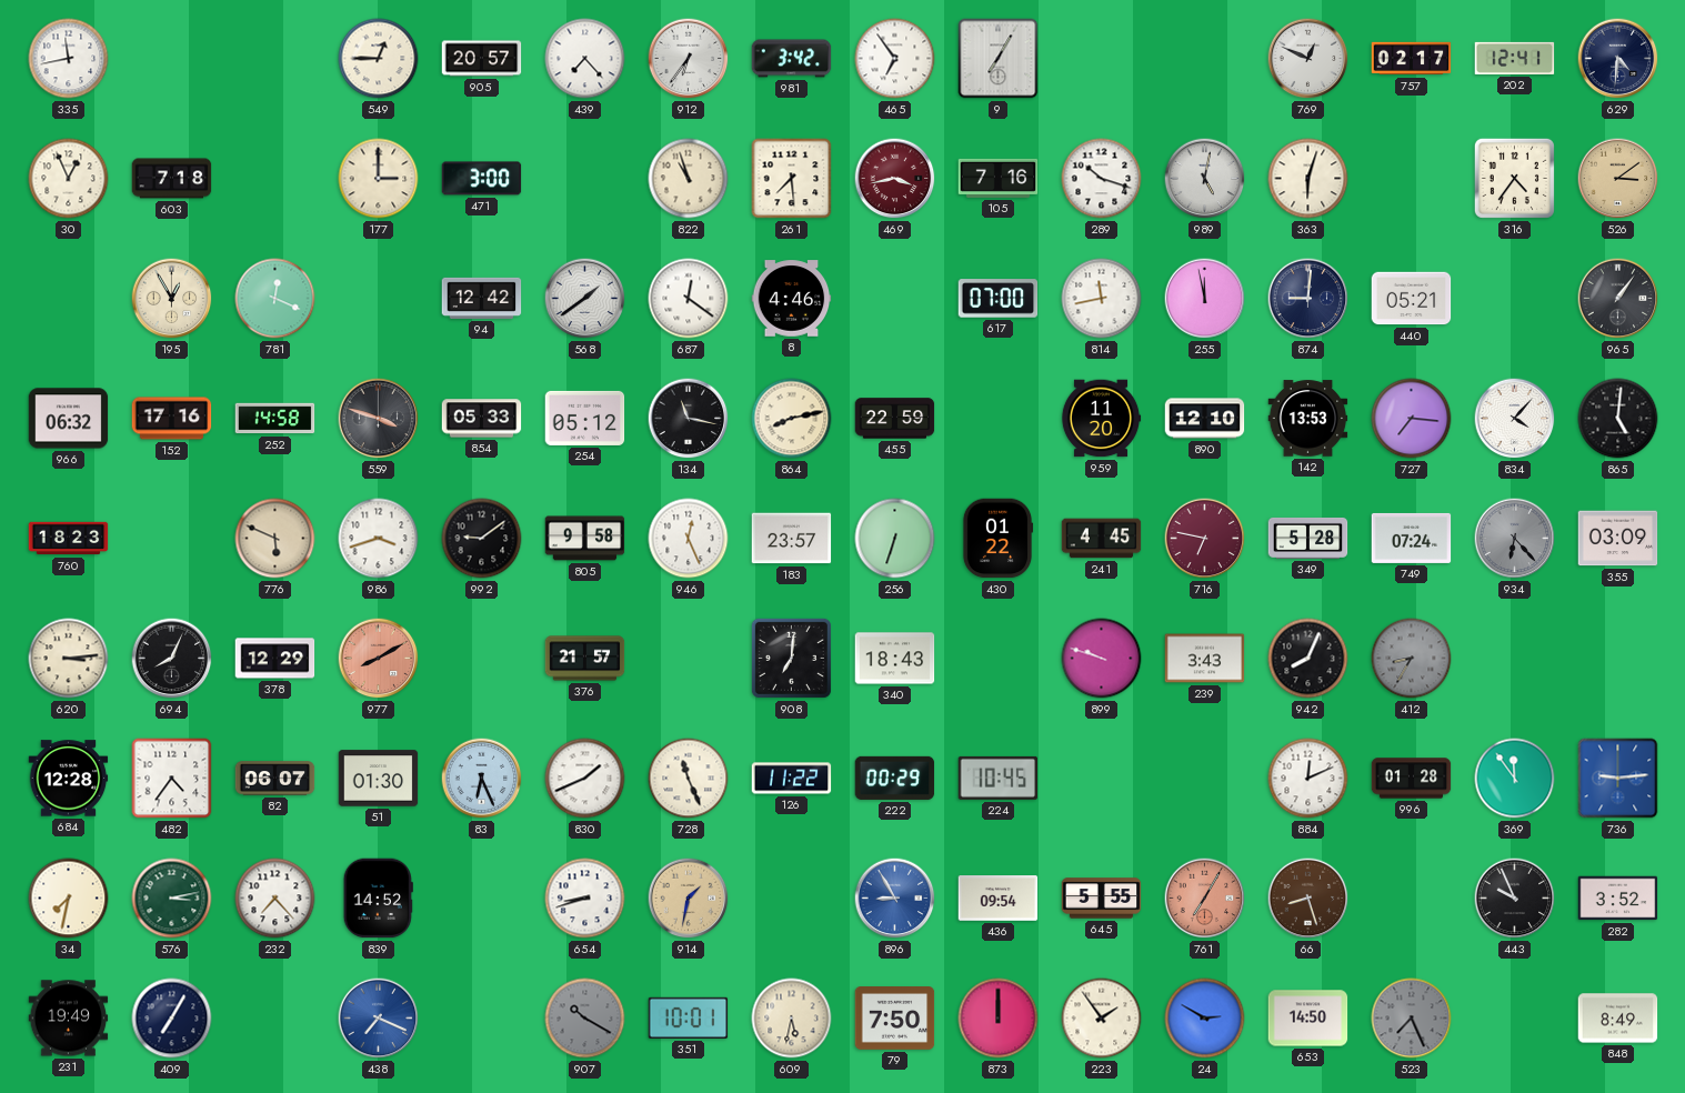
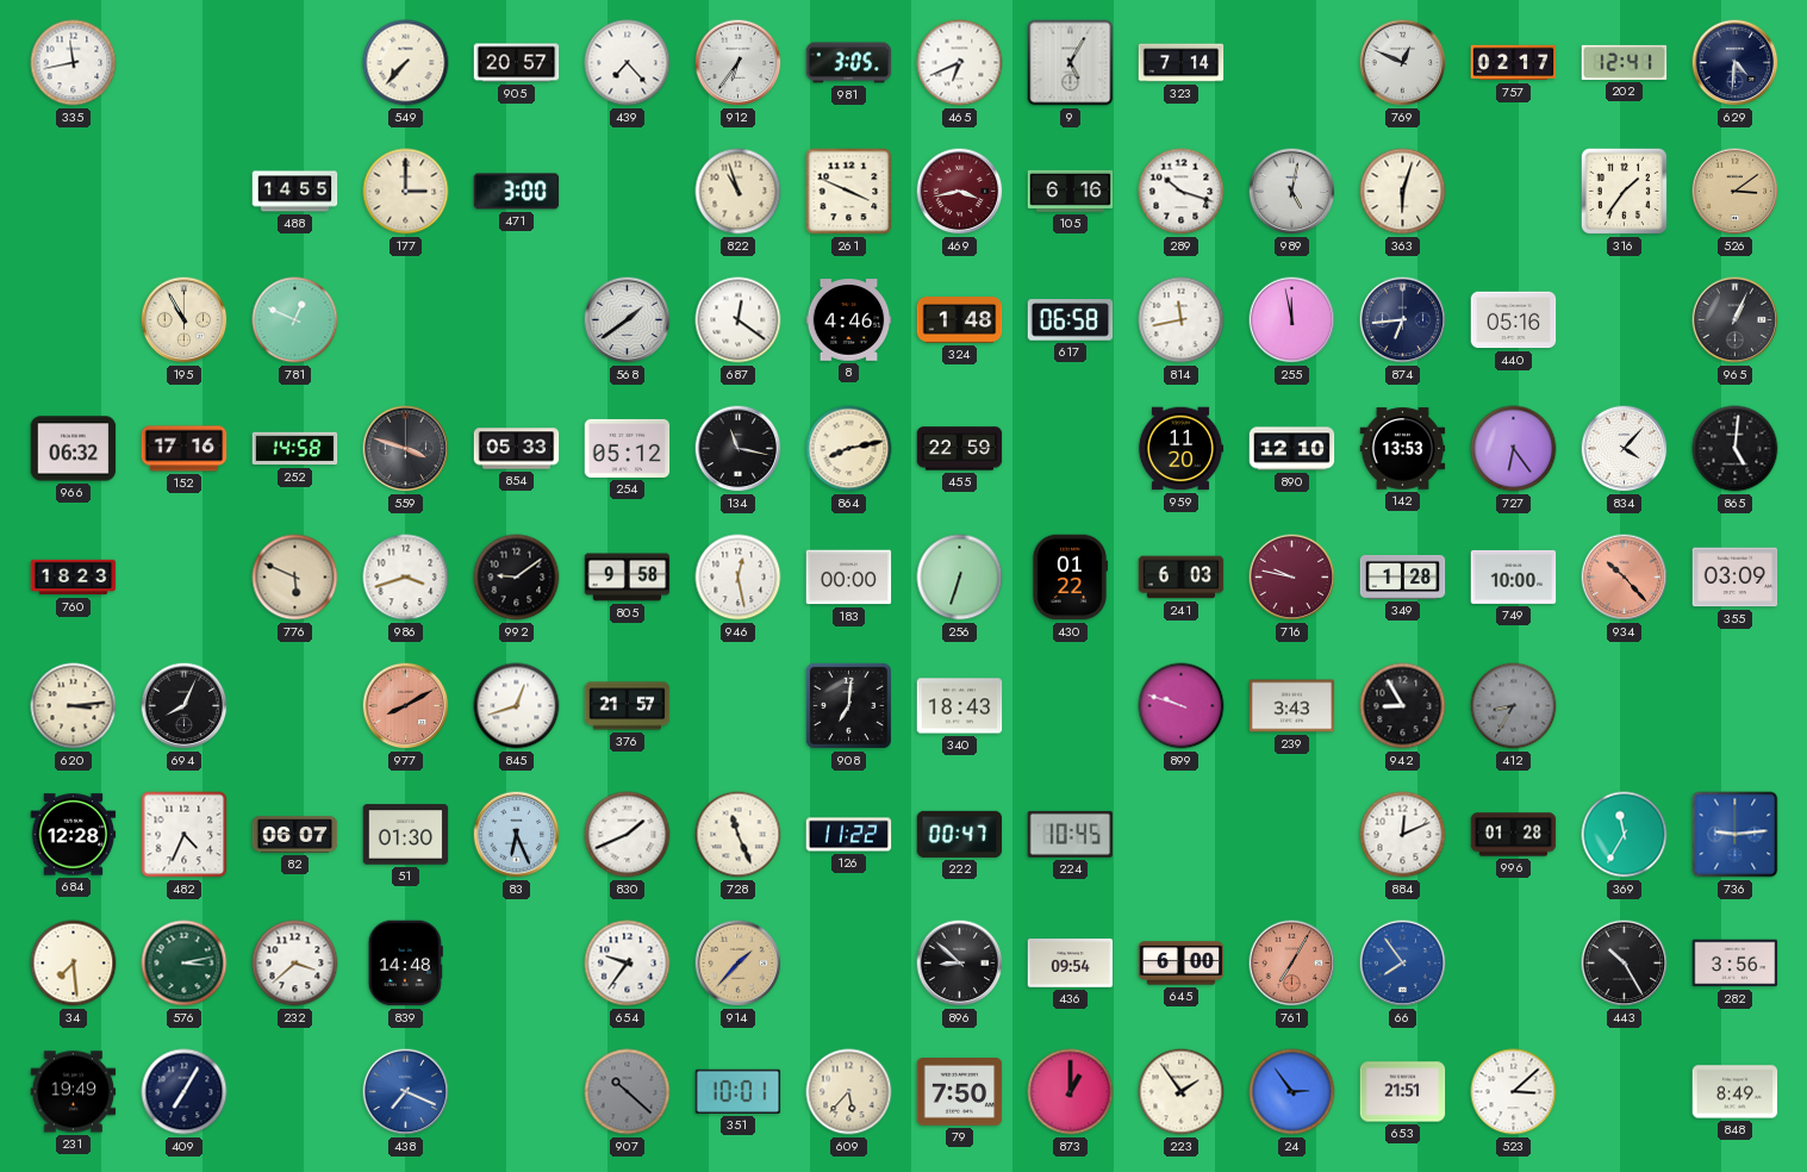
549: 12:45 -> 7:37
981: 3:42 -> 3:05
465: 6:54 -> 6:41
9: 7:05 -> 5:05
323: none -> 7:14
30: 12:56 -> none
603: 7:18 -> none
488: none -> 14:55
261: 7:29 -> 3:49
105: 7:16 -> 6:16
316: 4:36 -> 1:36
195: 12:55 -> 10:55
781: 12:19 -> 12:49
94: 12:42 -> none
324: none -> 1:48
617: 07:00 -> 06:58
874: 9:01 -> 6:44
440: 05:21 -> 05:16
965: 1:06 -> 1:04
727: 7:16 -> 6:24
946: 12:26 -> 12:28
183: 23:57 -> 00:00
241: 4:45 -> 6:03
716: 6:47 -> 9:47
349: 5:28 -> 1:28
749: 07:24 -> 10:00
934: 6:23 -> 10:23
934 dial: grey -> salmon
378: 12:29 -> none
845: none -> 12:42
942: 8:04 -> 8:55
482: 4:36 -> 4:34
222: 00:29 -> 00:47
369: 11:54 -> 11:35
34: 7:32 -> 7:29
232: 7:23 -> 3:38
839: 14:52 -> 14:48
654: 8:42 -> 9:36
914: 1:32 -> 1:37
896: 8:55 -> 8:52
896 dial: blue -> black
645: 5:55 -> 6:00
66: 8:27 -> 7:54
66 dial: brown -> blue
443: 9:56 -> 10:25
282: 3:52 -> 3:56
907: 10:20 -> 10:22
609: 5:32 -> 5:37
873: 12:00 -> 1:00
24: 2:50 -> 2:54
653: 14:50 -> 21:51
523: 7:26 -> 3:08
523 dial: grey -> white
